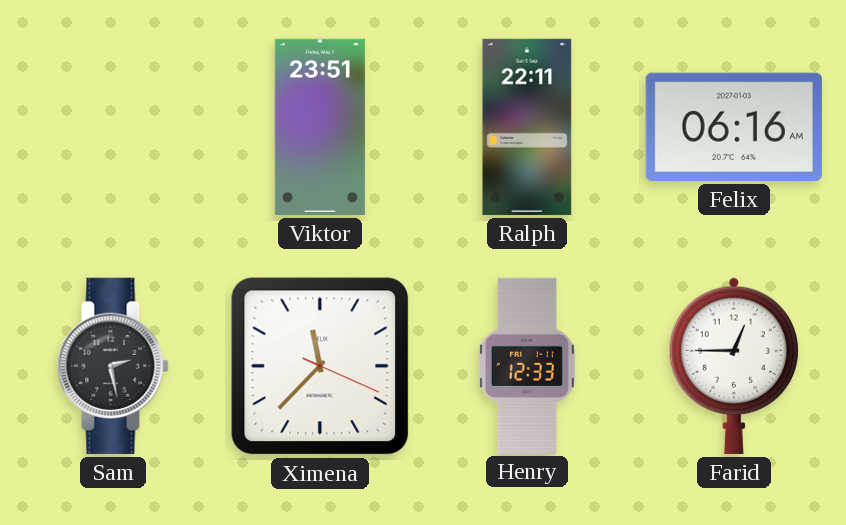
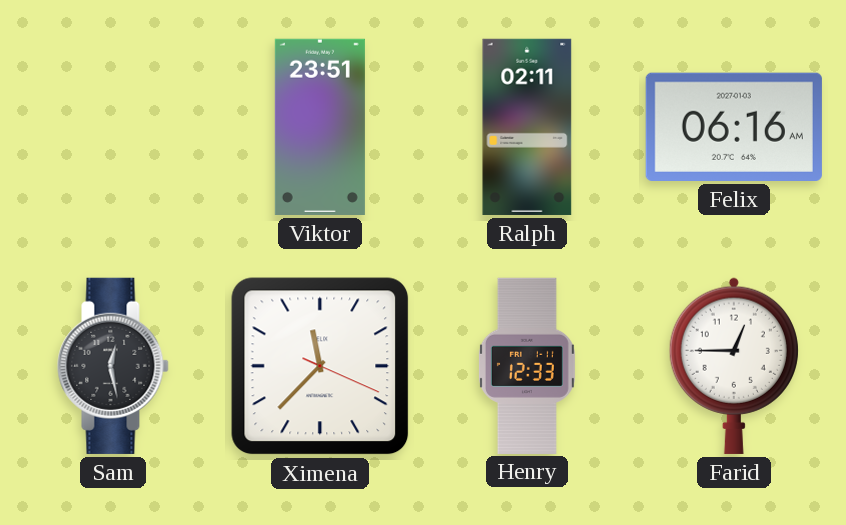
Ralph: 22:11 -> 02:11
Sam: 2:28 -> 12:28
